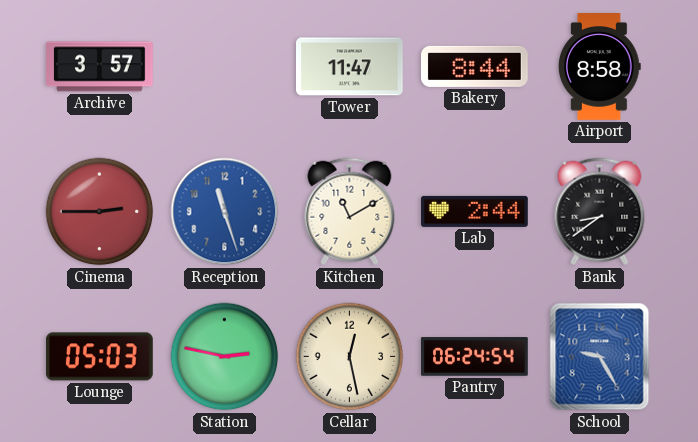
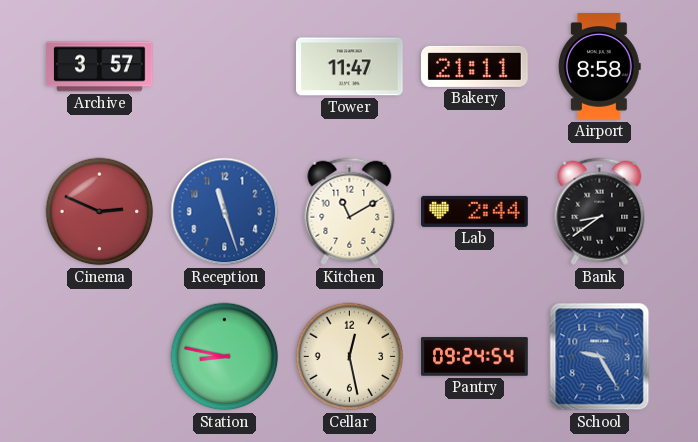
Bakery: 8:44 -> 21:11
Cinema: 2:45 -> 2:49
Lounge: 05:03 -> none
Station: 2:47 -> 8:47
Pantry: 06:24 -> 09:24
